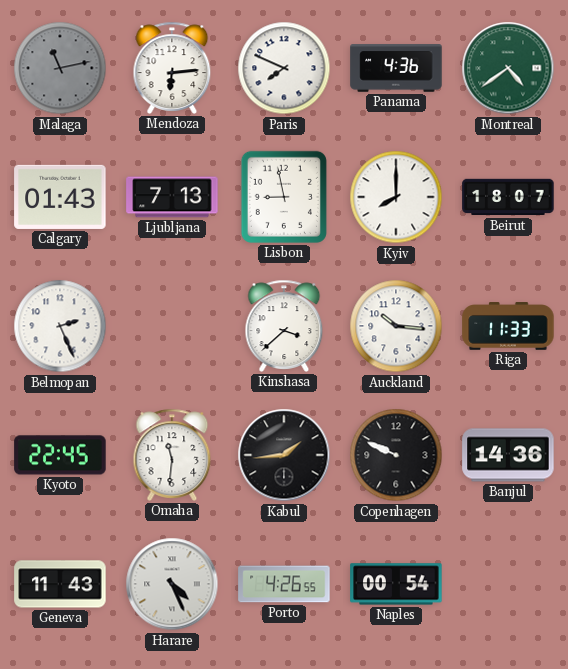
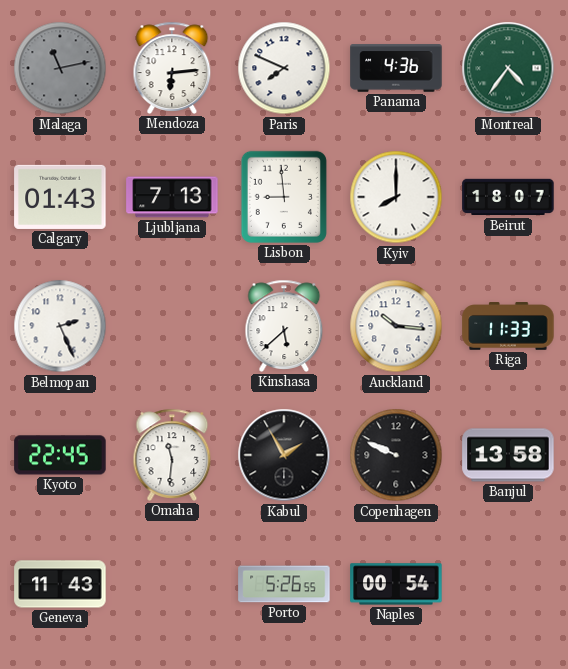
Montreal: 4:39 -> 4:36
Lisbon: 8:58 -> 8:59
Kinshasa: 3:38 -> 5:38
Kabul: 1:44 -> 1:55
Banjul: 14:36 -> 13:58
Harare: 4:26 -> none
Porto: 4:26 -> 5:26
